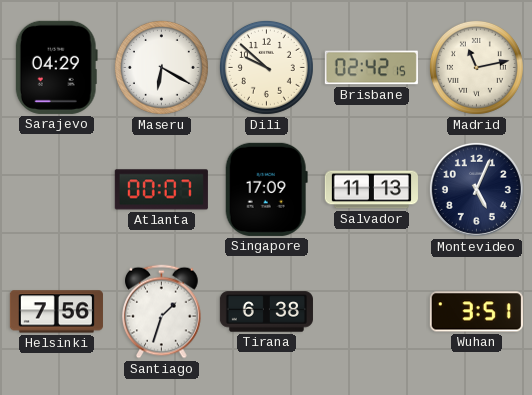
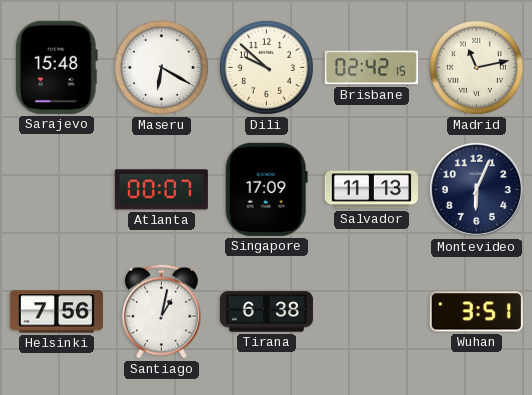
Sarajevo: 04:29 -> 15:48
Montevideo: 5:04 -> 6:04
Santiago: 1:33 -> 1:02
